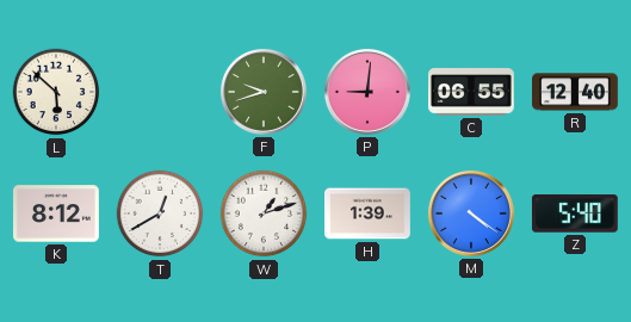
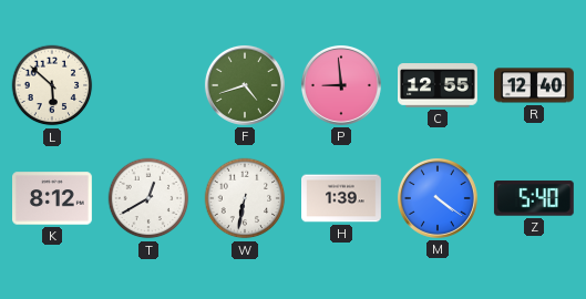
F: 9:42 -> 4:42
P: 9:01 -> 8:59
C: 06:55 -> 12:55
W: 1:12 -> 6:32
